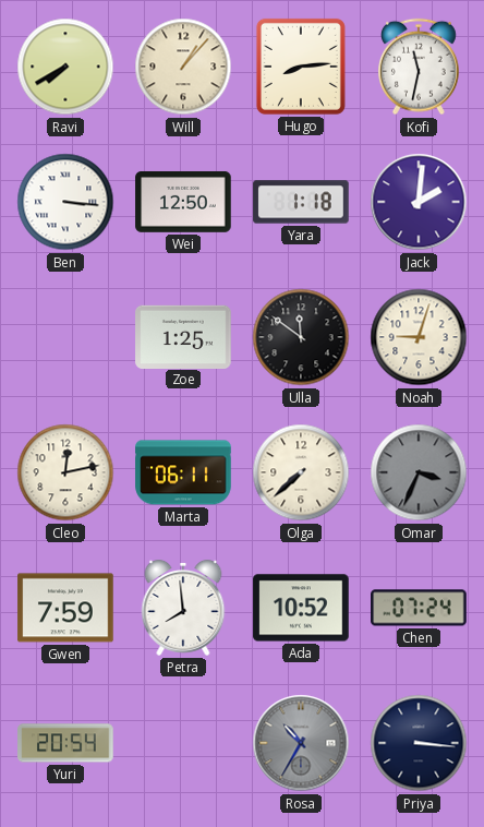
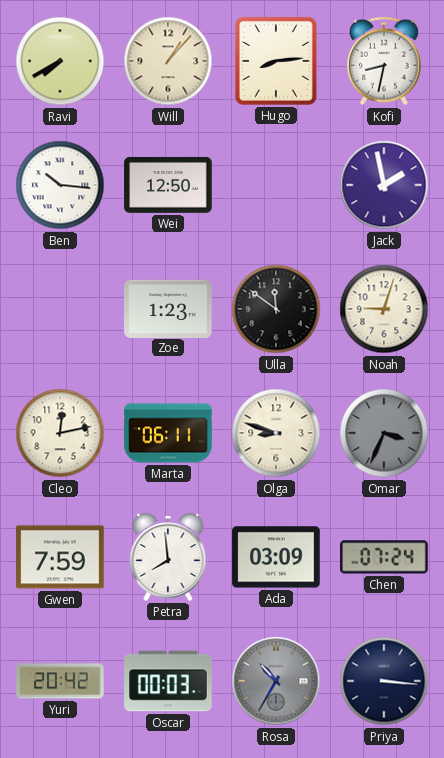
Kofi: 11:32 -> 8:32
Ben: 3:16 -> 10:16
Yara: 1:18 -> none
Jack: 2:01 -> 1:58
Zoe: 1:25 -> 1:23
Olga: 7:38 -> 8:48
Ada: 10:52 -> 03:09
Yuri: 20:54 -> 20:42
Oscar: none -> 00:03
